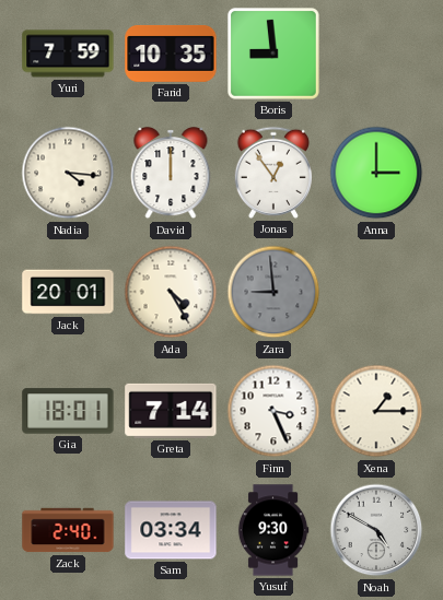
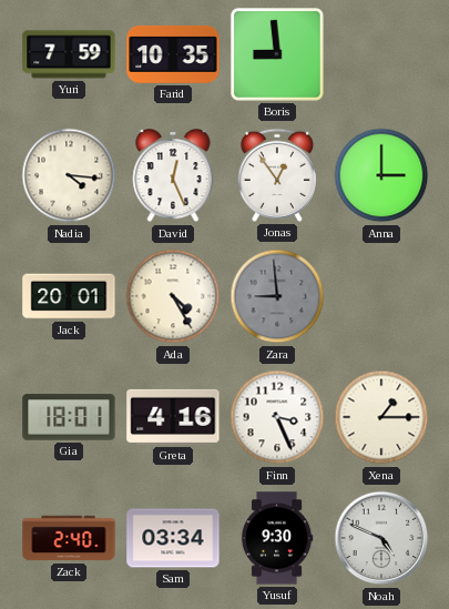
David: 12:00 -> 12:26
Greta: 7:14 -> 4:16
Noah: 4:50 -> 4:49
